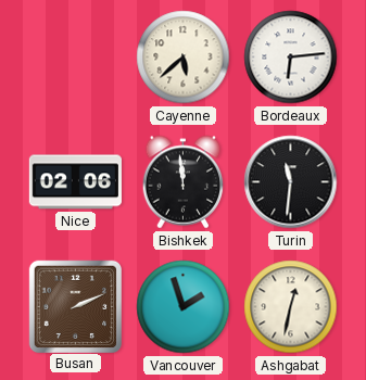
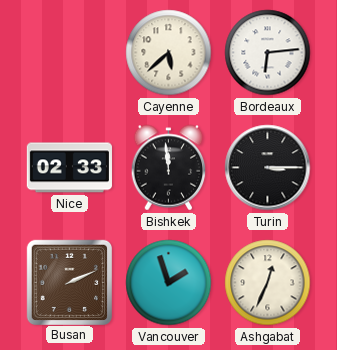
Nice: 02:06 -> 02:33
Turin: 11:31 -> 3:15
Ashgabat: 12:32 -> 12:34
